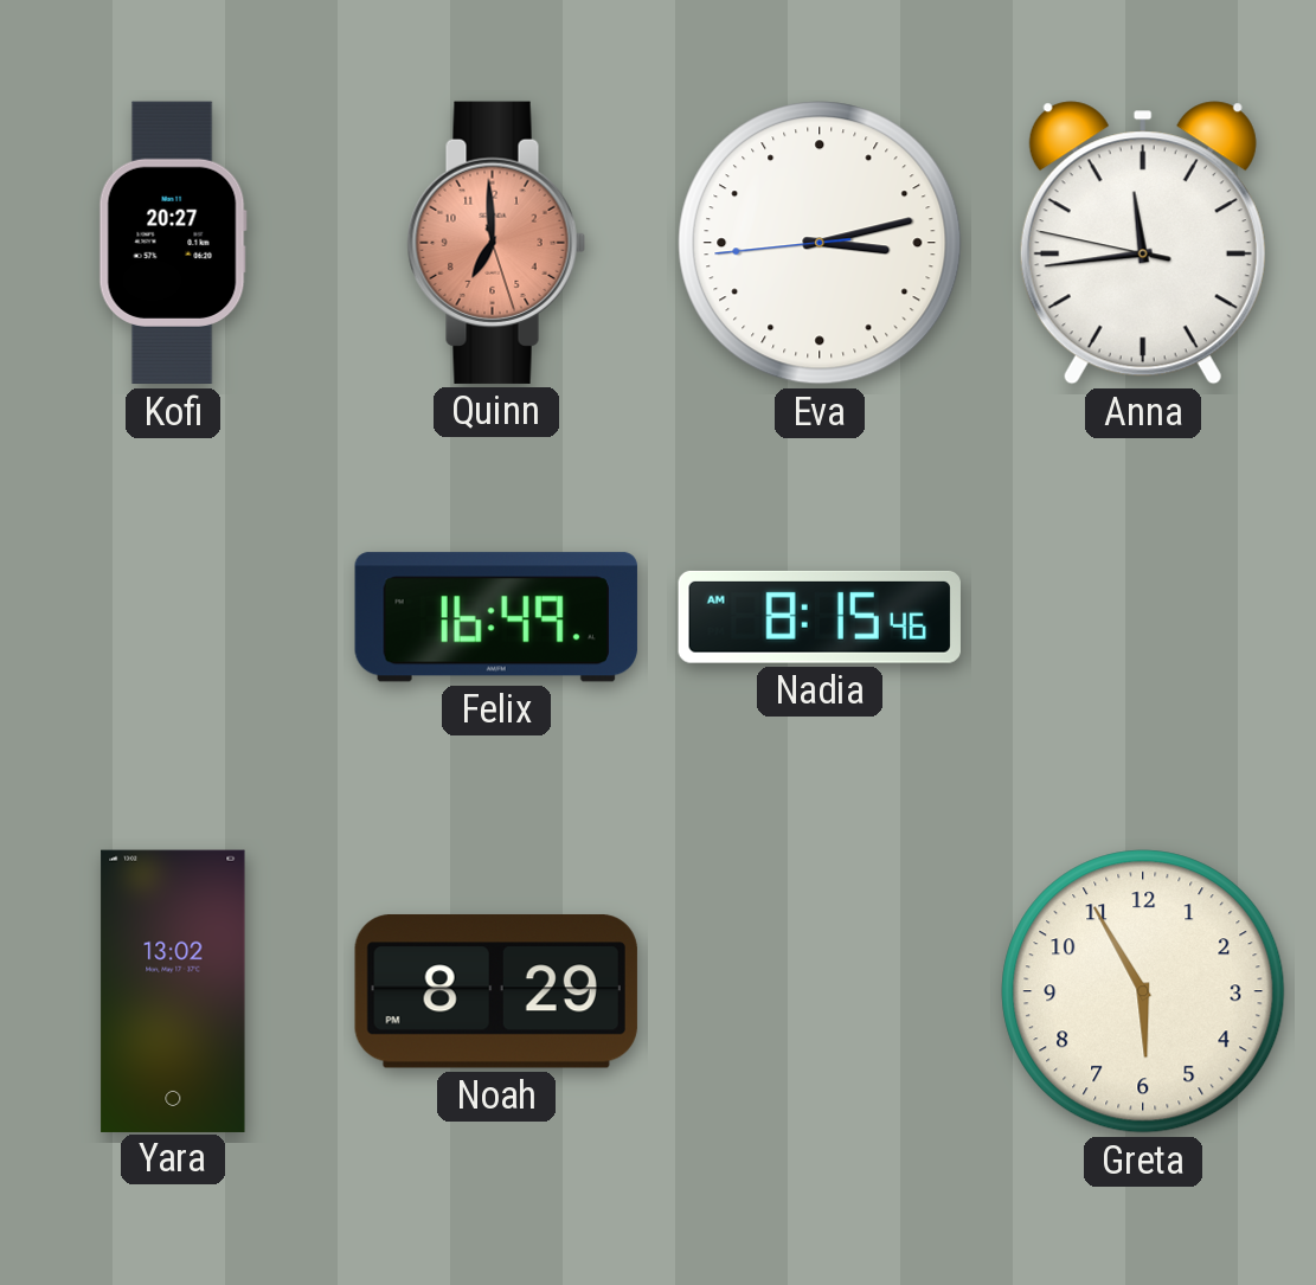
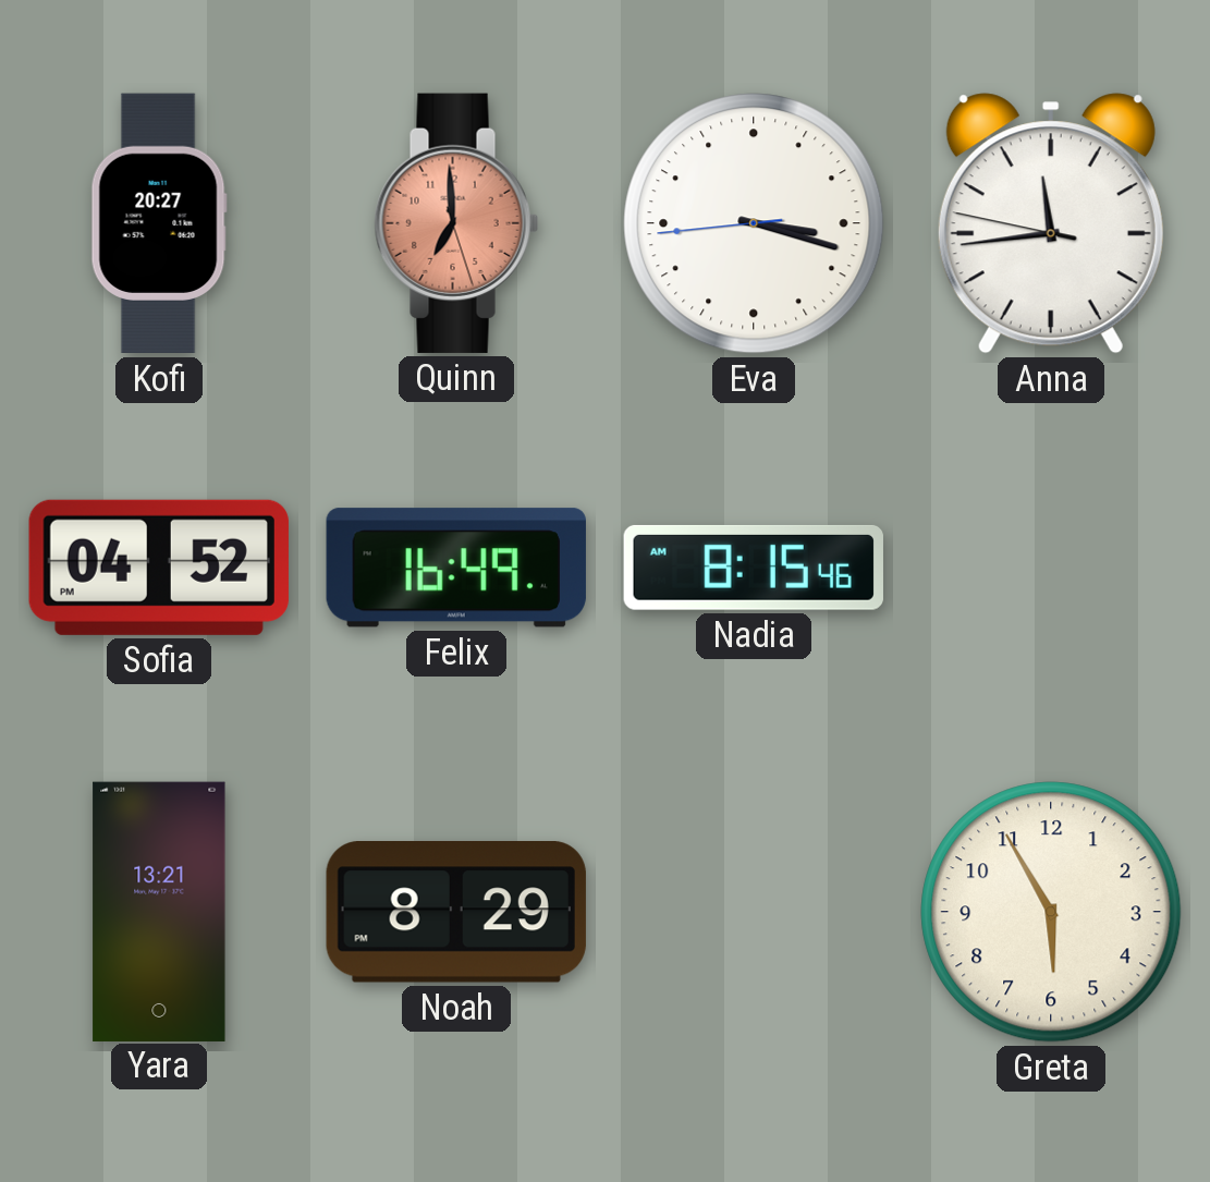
Eva: 3:12 -> 3:17
Sofia: none -> 04:52
Yara: 13:02 -> 13:21
